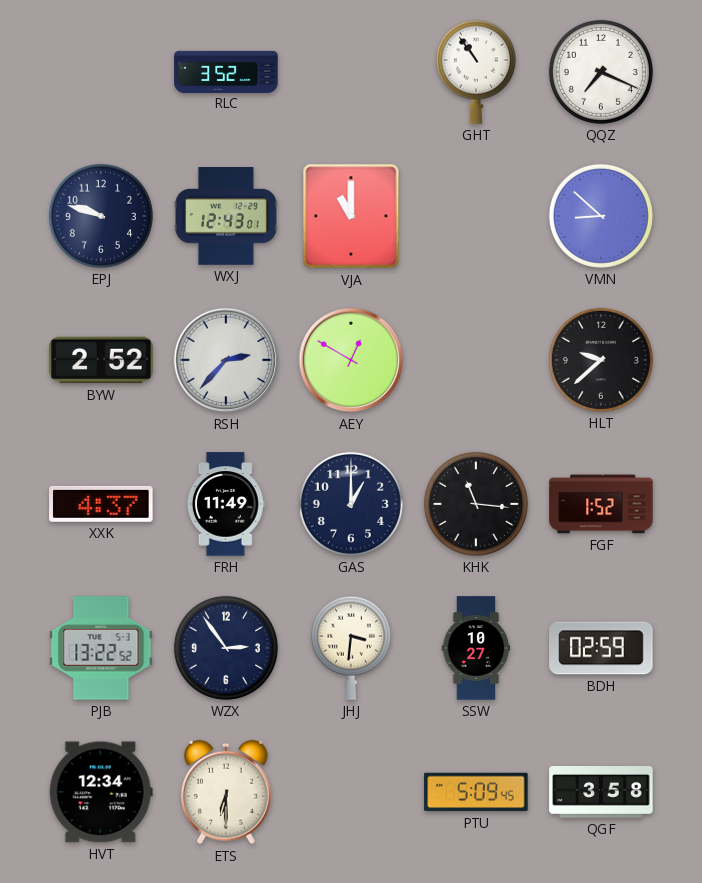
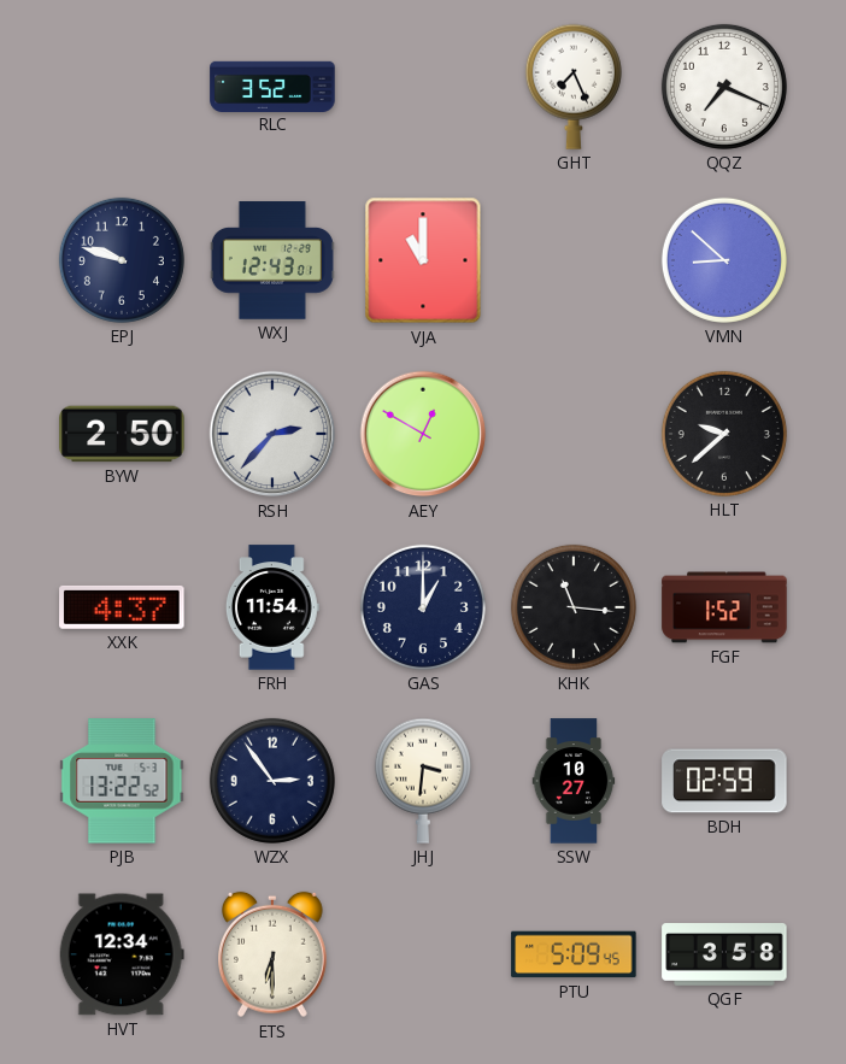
GHT: 10:54 -> 7:26
BYW: 2:52 -> 2:50
FRH: 11:49 -> 11:54
